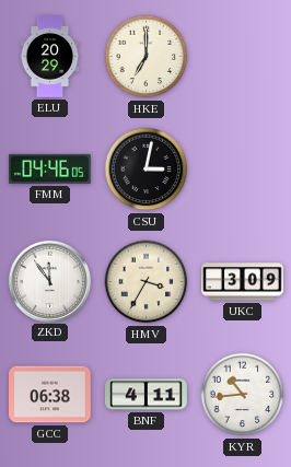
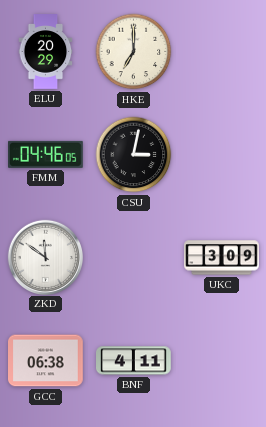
ZKD: 11:54 -> 11:51
HMV: 3:35 -> none
KYR: 10:44 -> none
